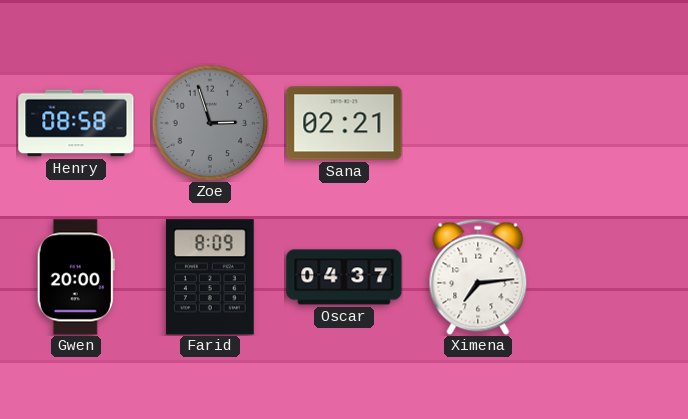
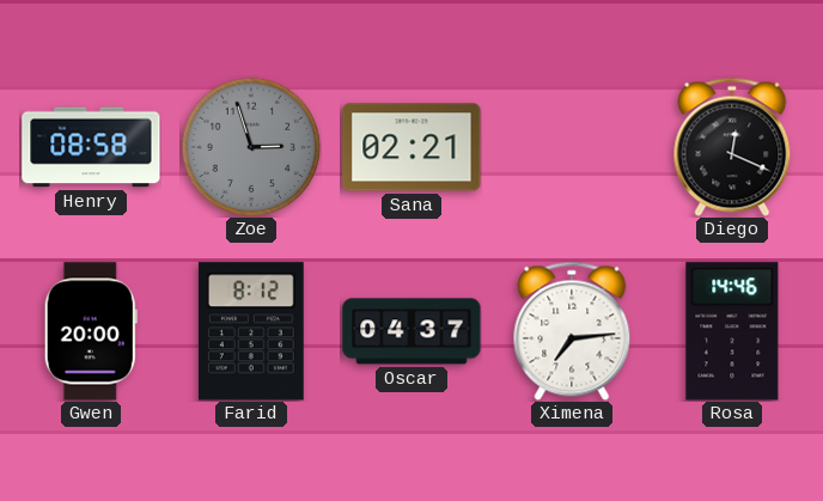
Diego: none -> 12:19
Farid: 8:09 -> 8:12
Rosa: none -> 14:46
